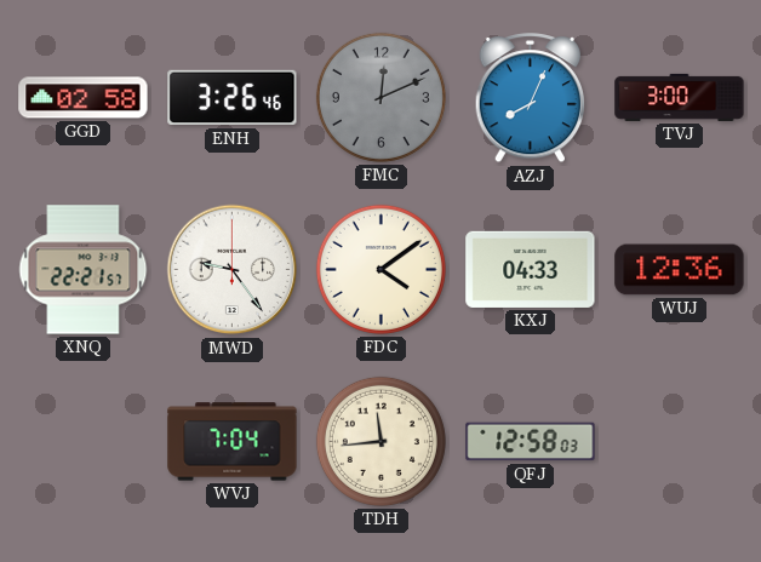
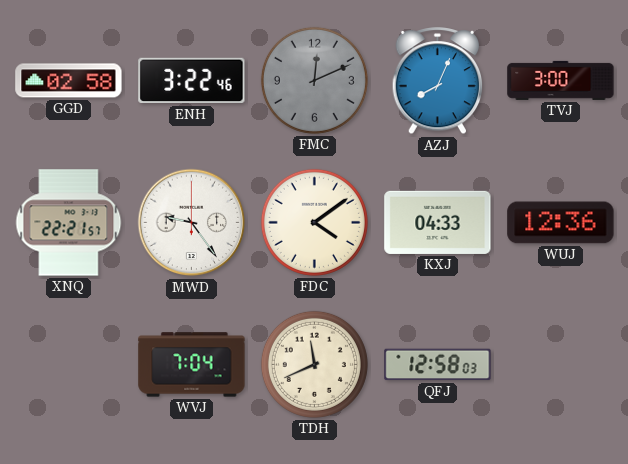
ENH: 3:26 -> 3:22
TDH: 11:44 -> 11:41
